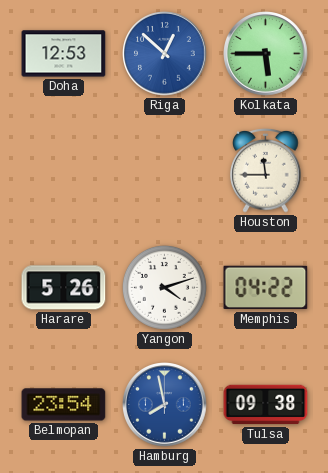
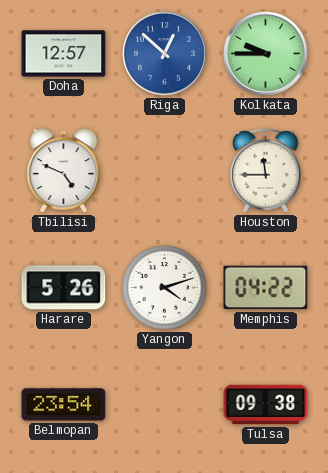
Doha: 12:53 -> 12:57
Kolkata: 5:45 -> 9:45
Tbilisi: none -> 4:49
Hamburg: 7:58 -> none
